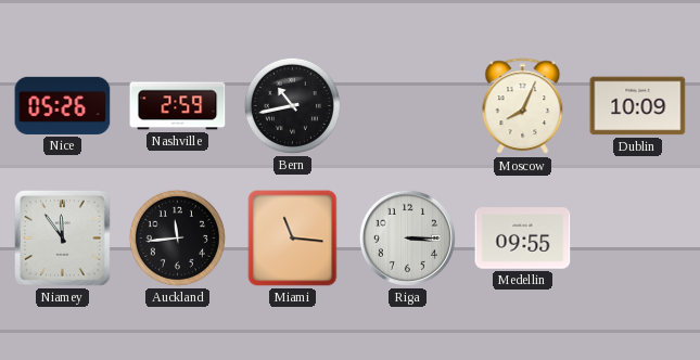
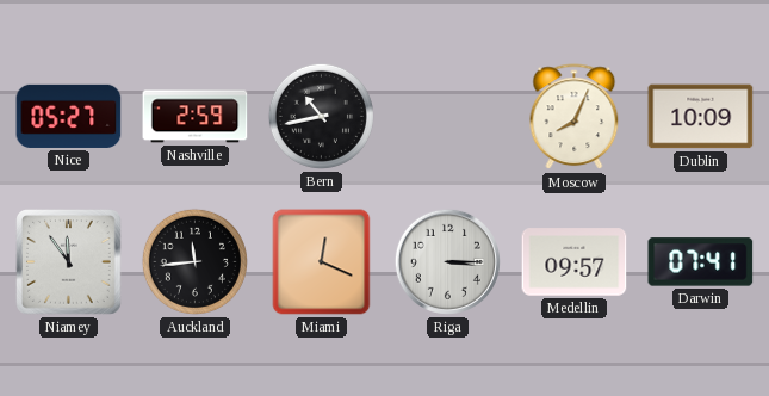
Nice: 05:26 -> 05:27
Miami: 11:16 -> 12:19
Medellin: 09:55 -> 09:57
Darwin: none -> 07:41
